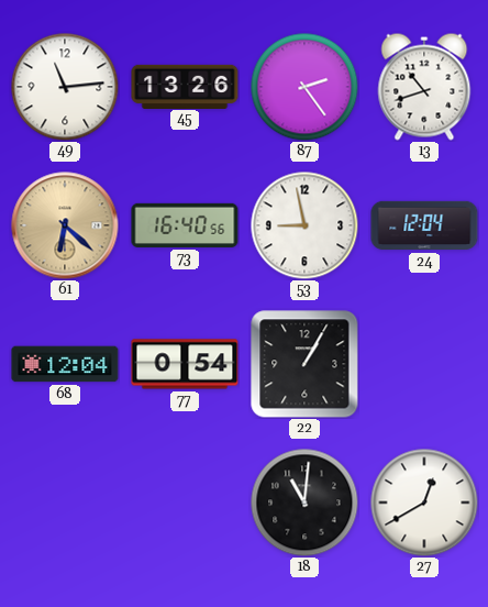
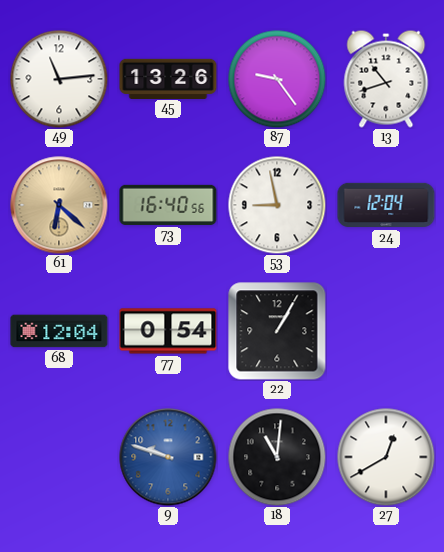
87: 2:24 -> 9:24
9: none -> 9:48
